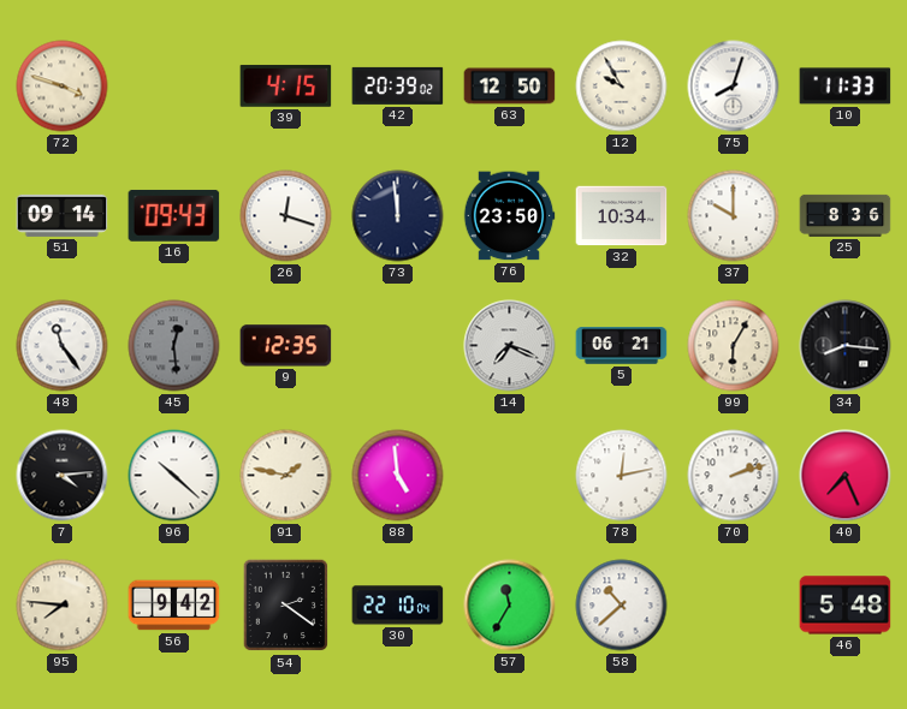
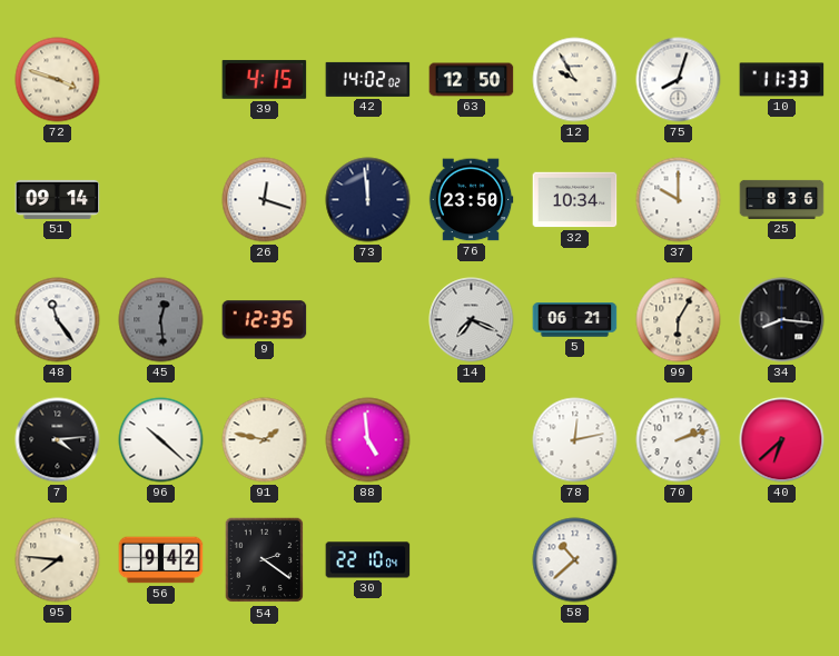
42: 20:39 -> 14:02
16: 09:43 -> none
40: 7:26 -> 6:38
57: 11:35 -> none
46: 5:48 -> none
